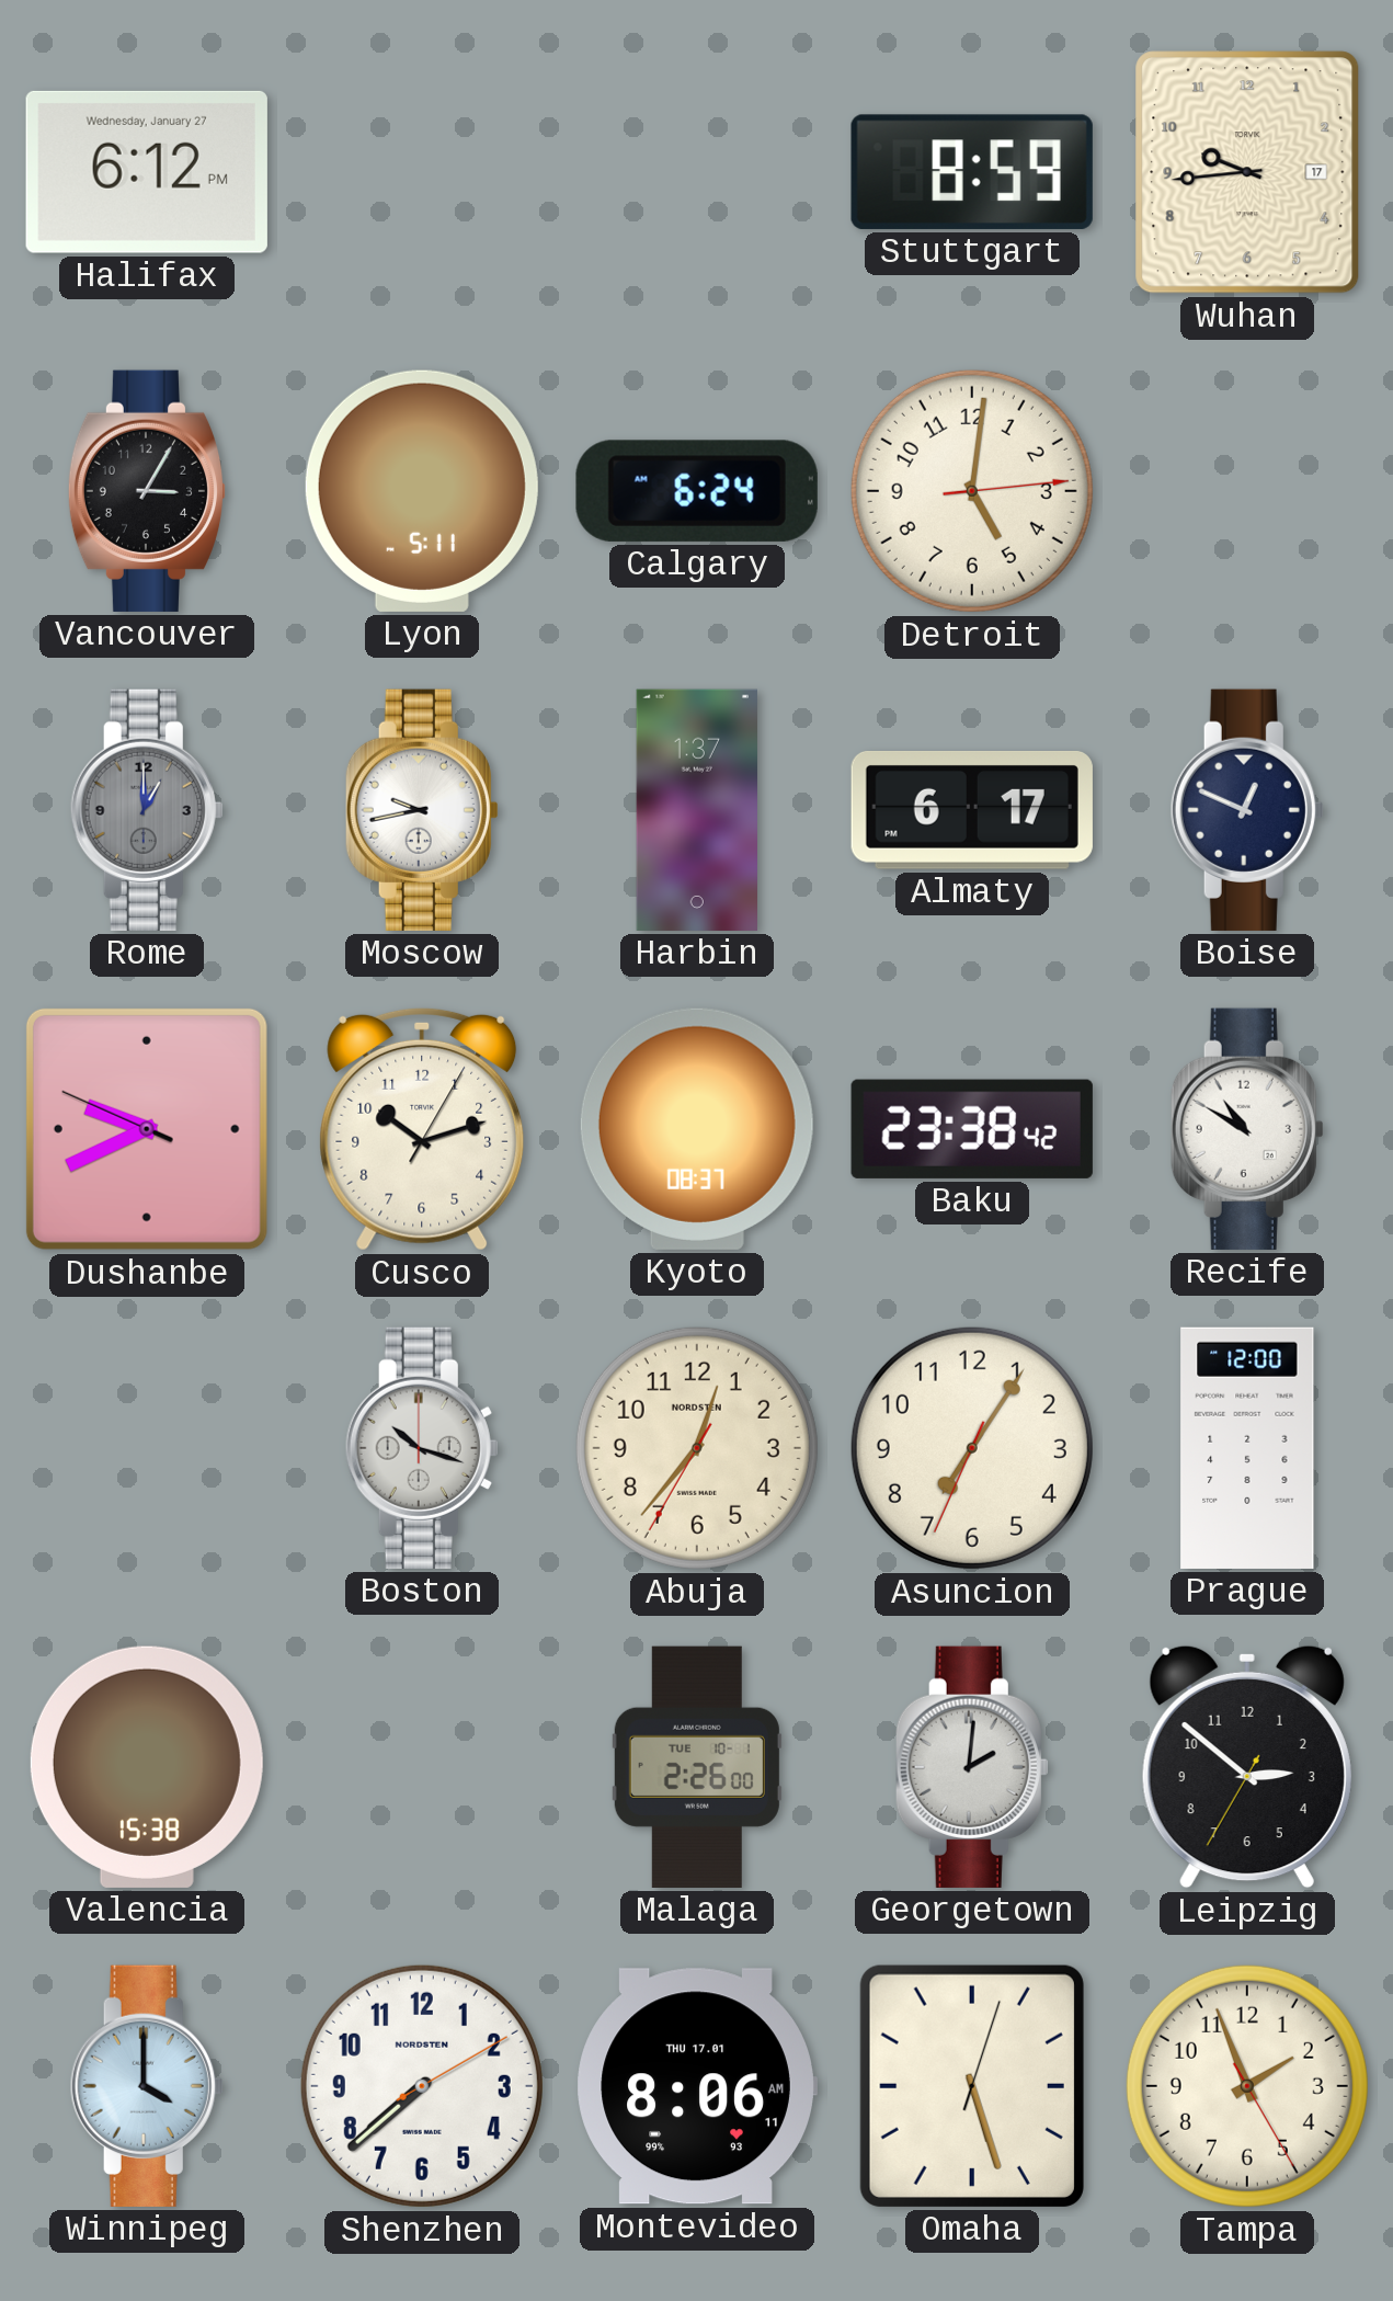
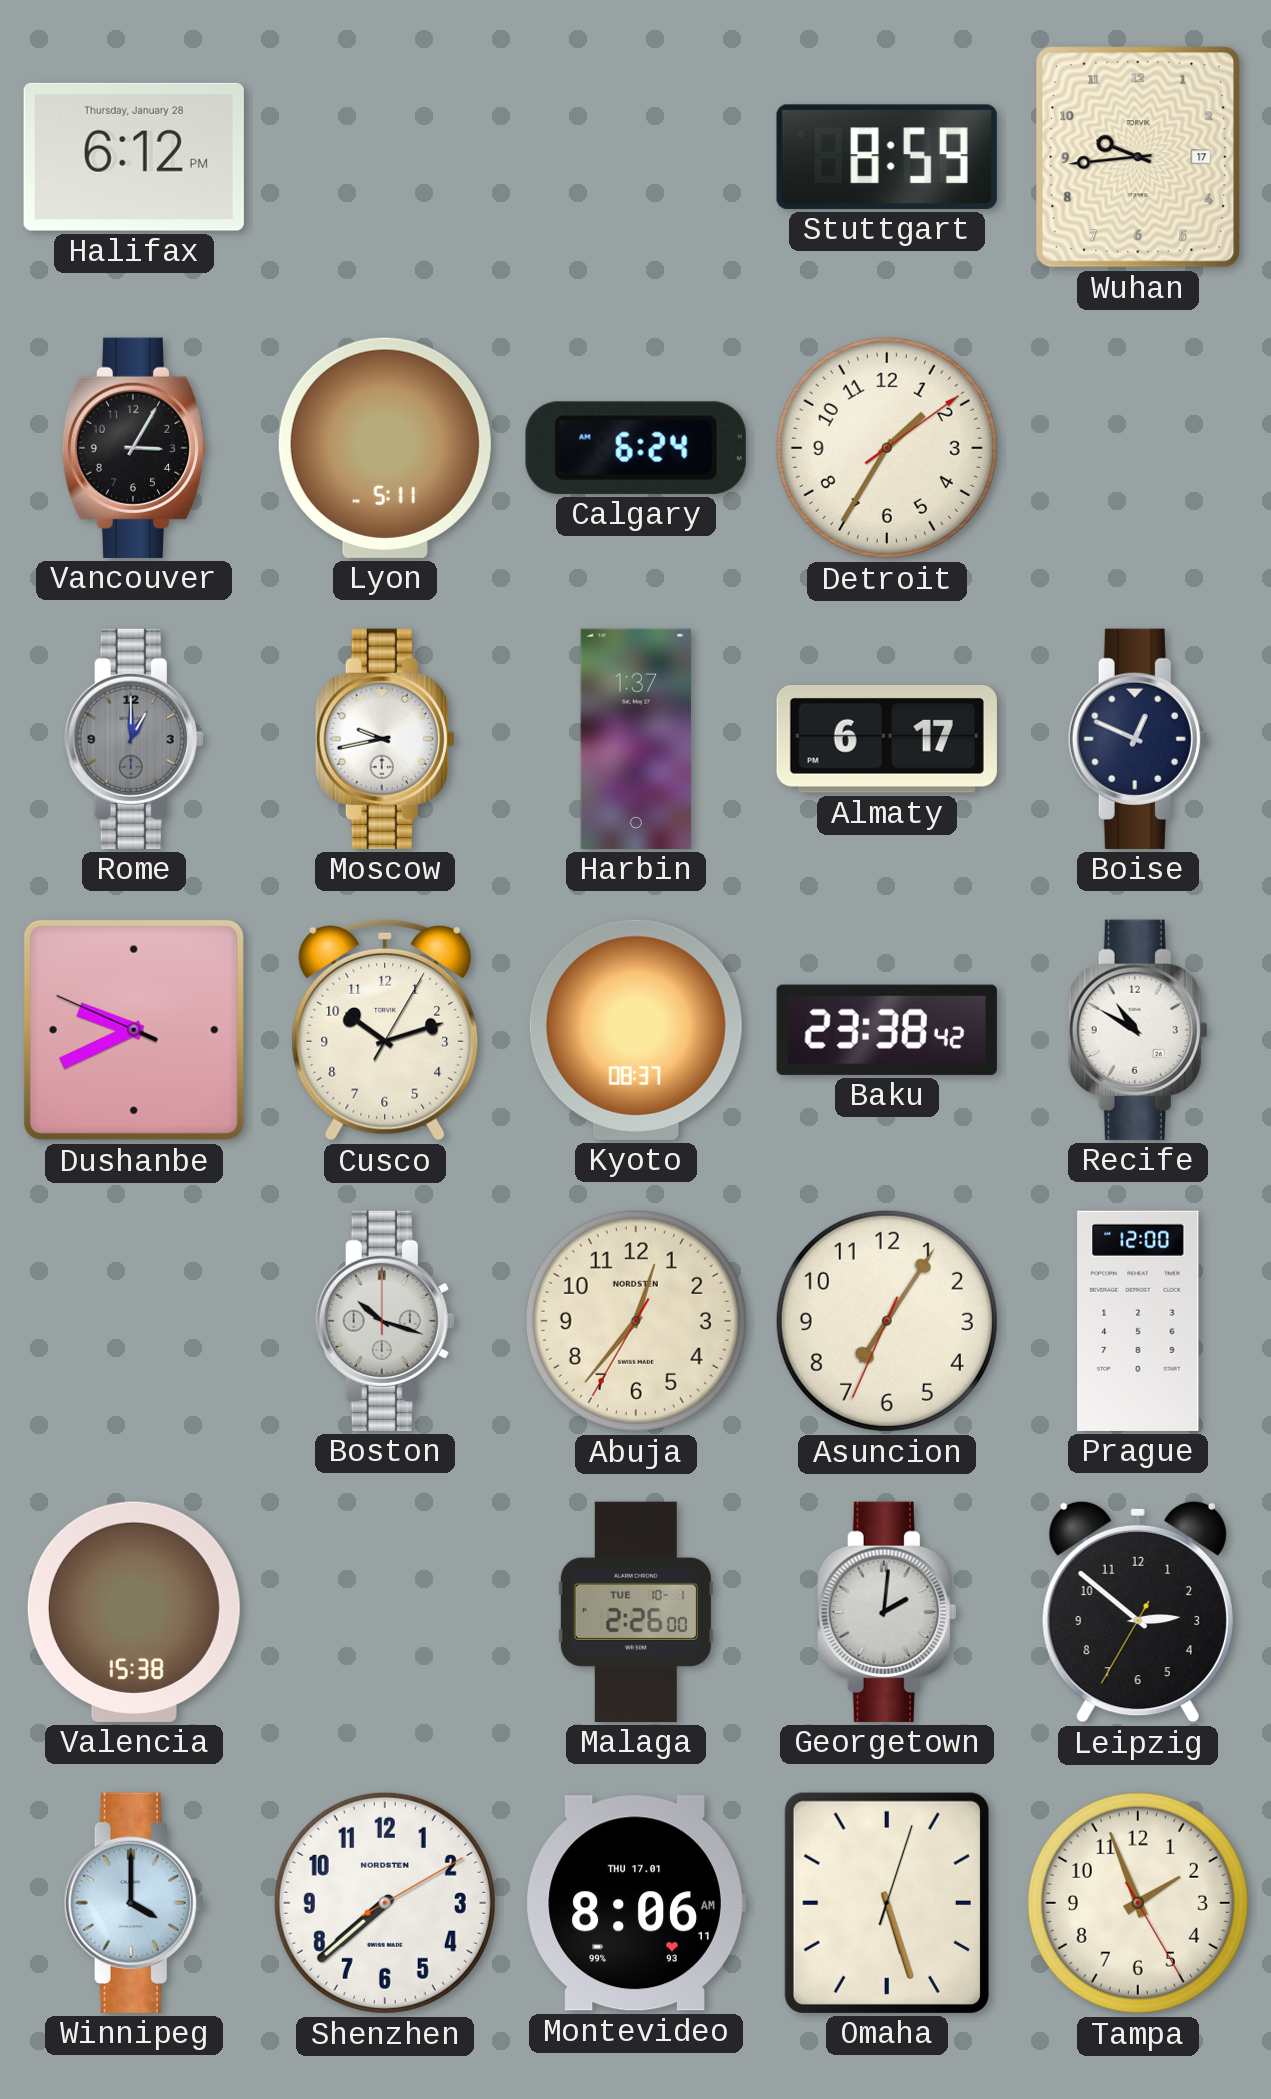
Halifax date: Wednesday, January 27 -> Thursday, January 28
Detroit: 5:01 -> 1:35
